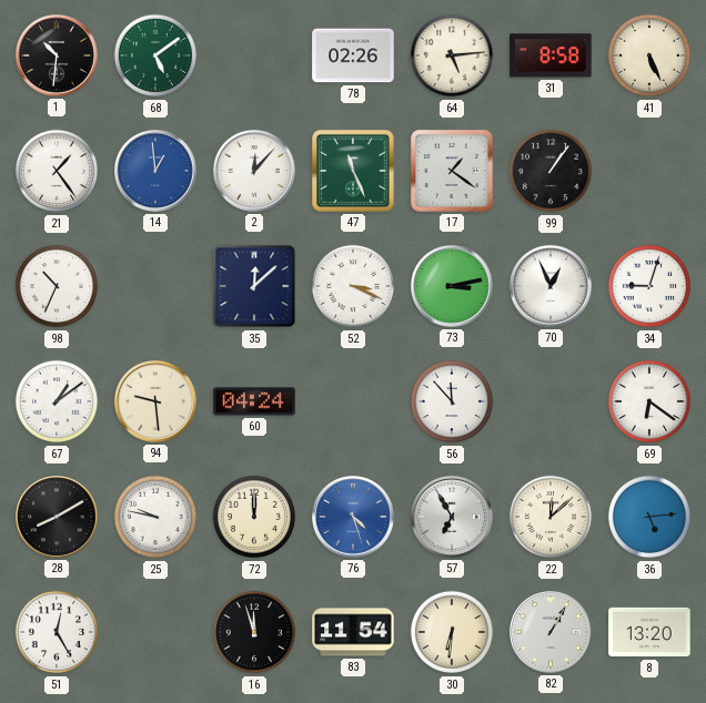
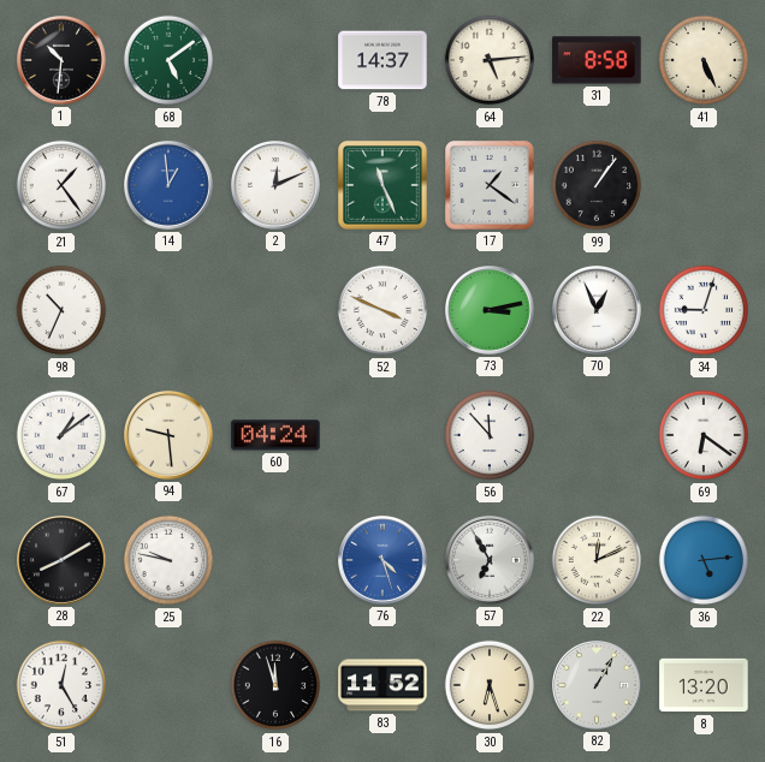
78: 02:26 -> 14:37
2: 12:07 -> 12:11
35: 12:08 -> none
52: 3:19 -> 3:49
72: 12:00 -> none
22: 12:08 -> 12:11
83: 11:54 -> 11:52
30: 6:31 -> 6:27
